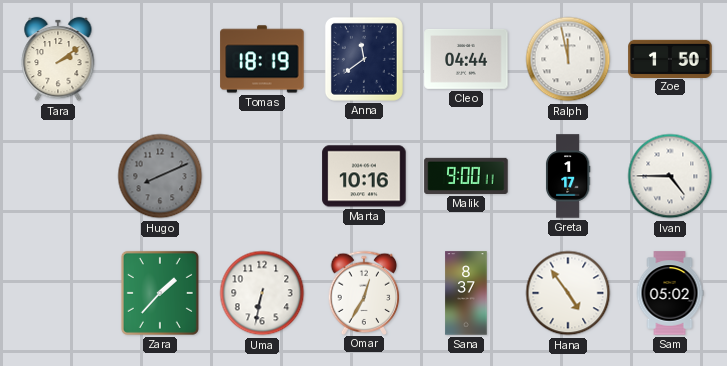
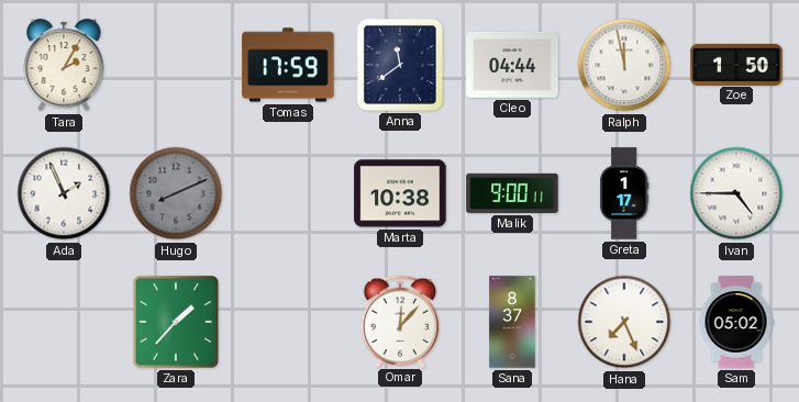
Tara: 2:09 -> 2:05
Tomas: 18:19 -> 17:59
Ada: none -> 1:56
Marta: 10:16 -> 10:38
Uma: 6:32 -> none
Omar: 12:35 -> 12:07
Hana: 4:54 -> 7:26
